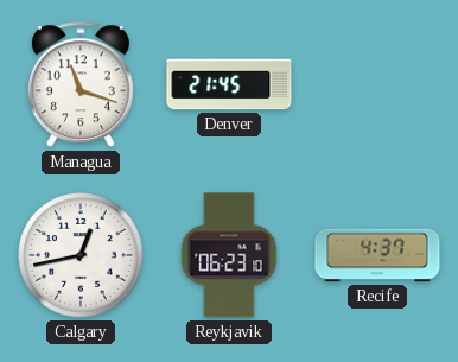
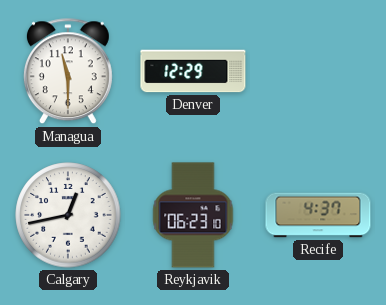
Managua: 11:18 -> 11:30
Denver: 21:45 -> 12:29
